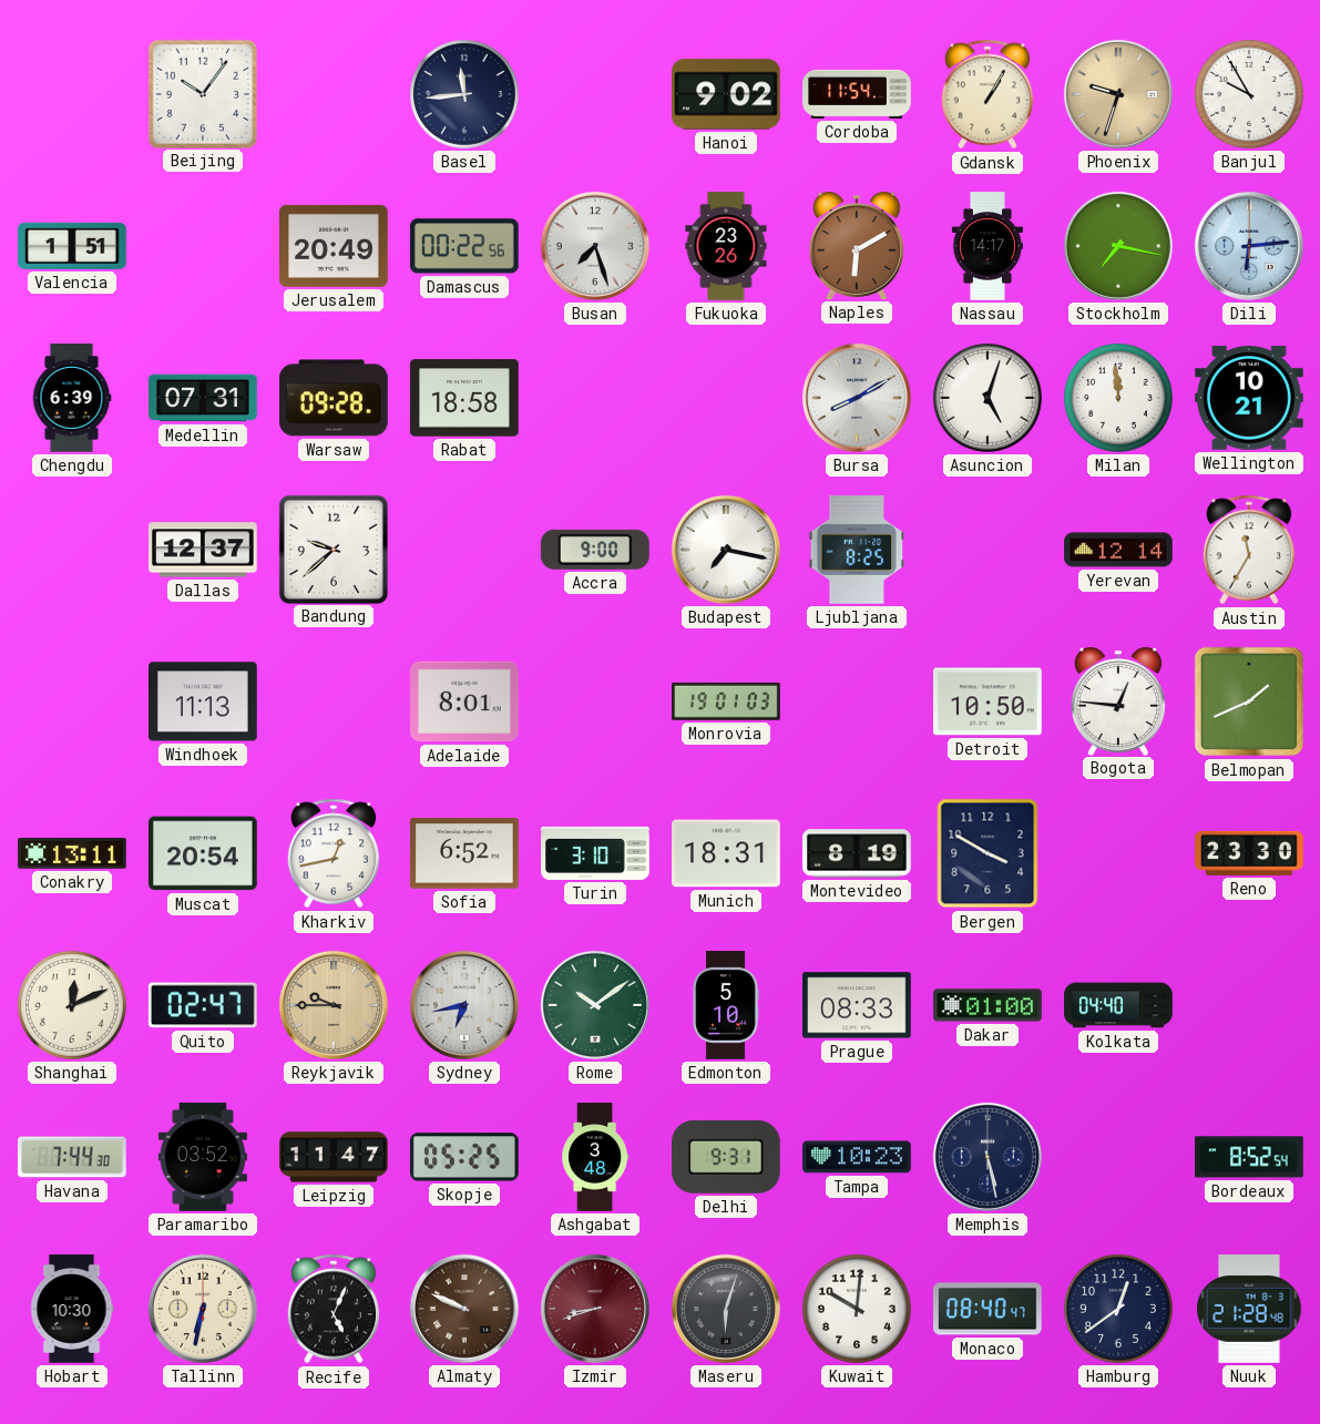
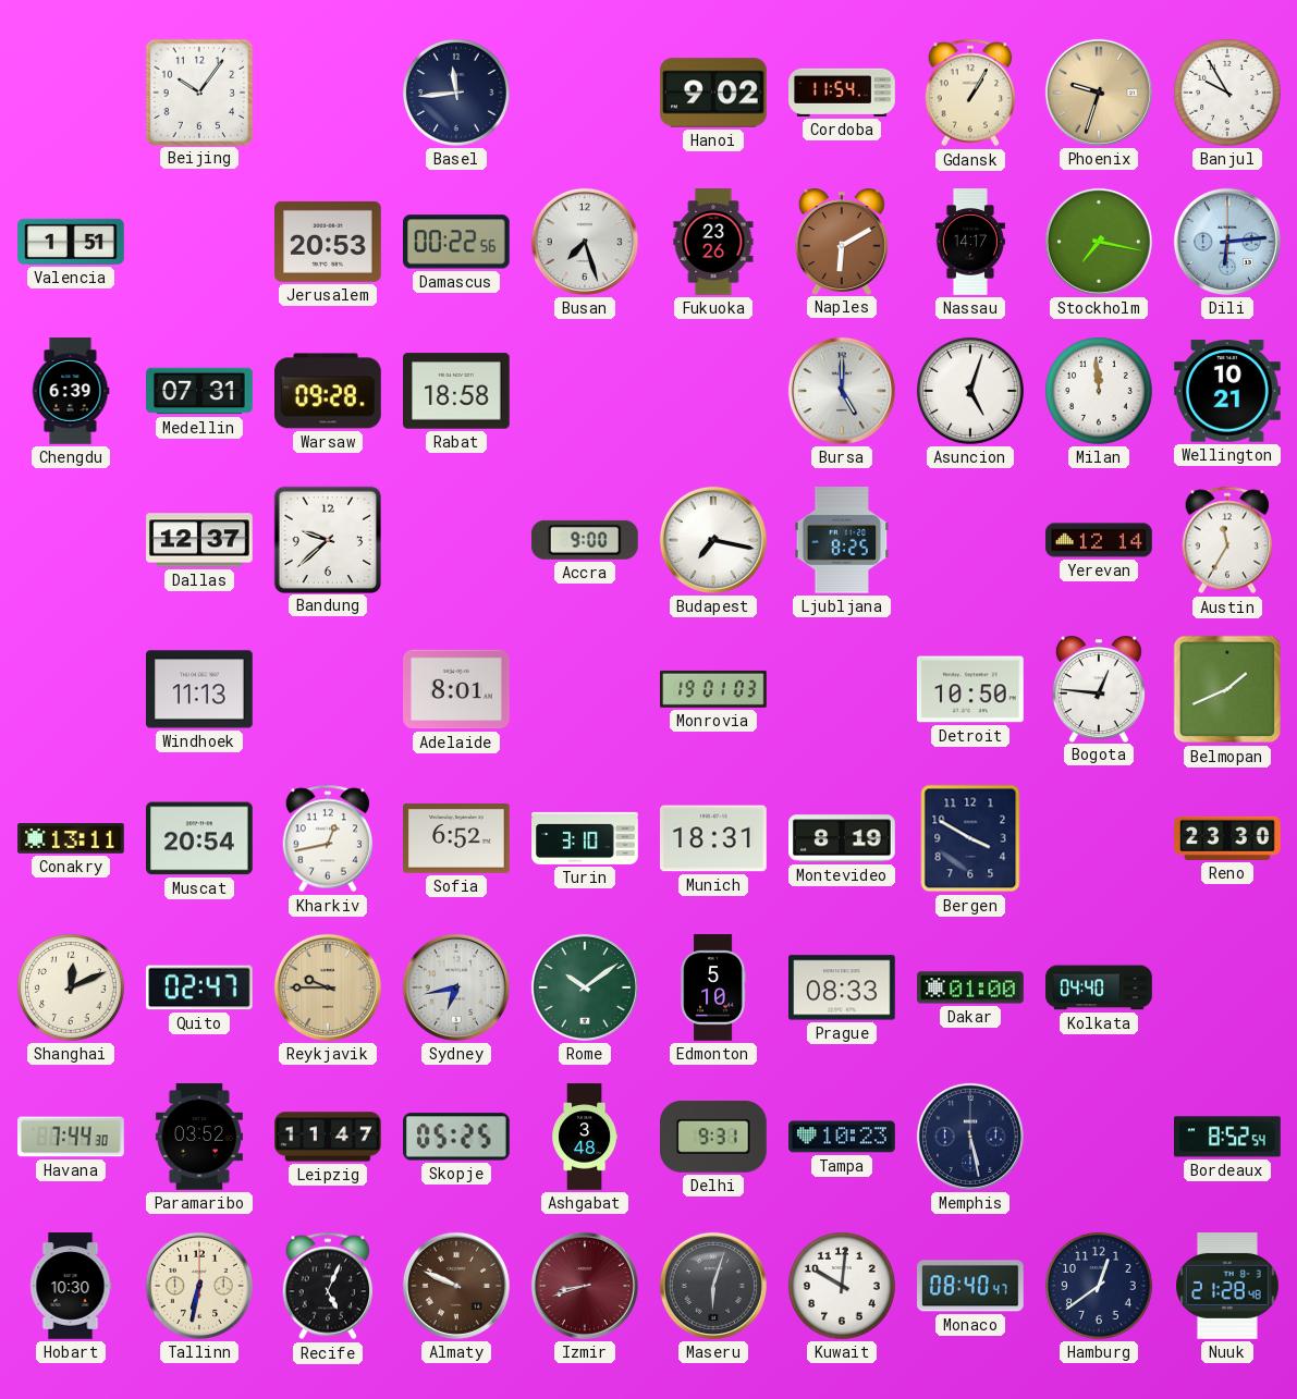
Jerusalem: 20:49 -> 20:53
Bursa: 8:10 -> 5:00
